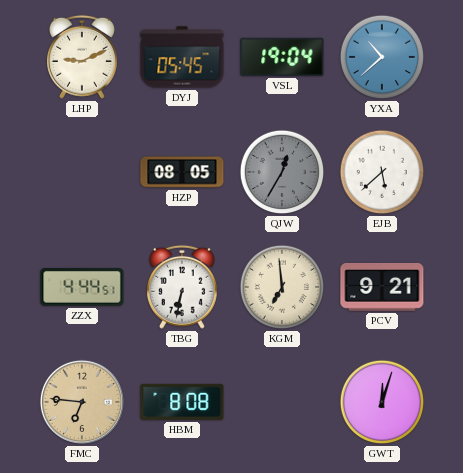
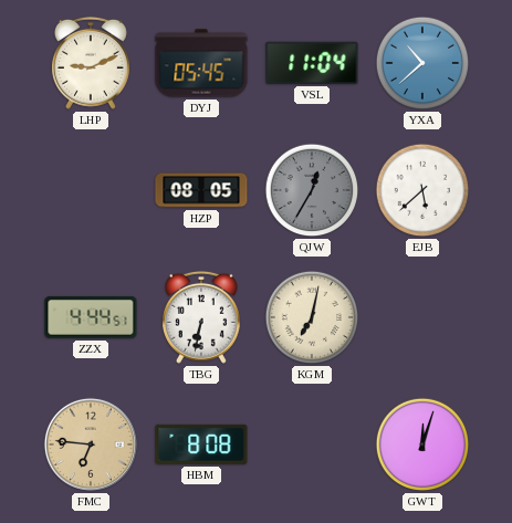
VSL: 19:04 -> 11:04
KGM: 6:59 -> 7:02
PCV: 9:21 -> none
